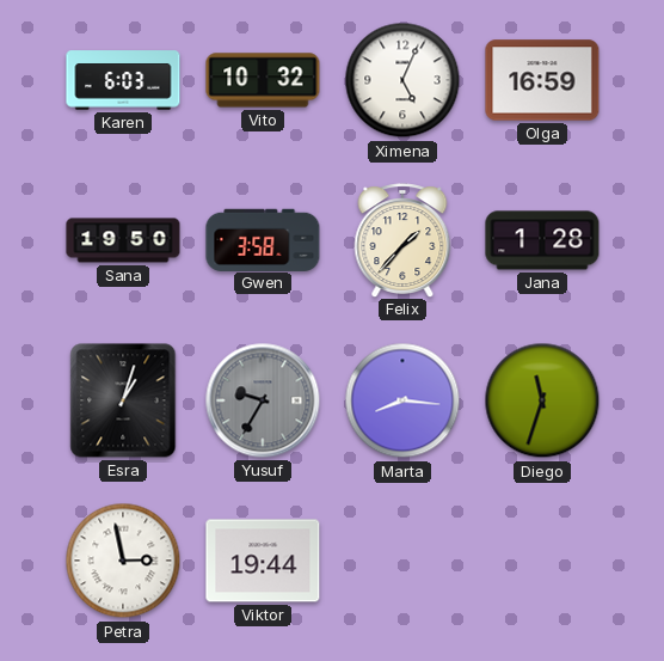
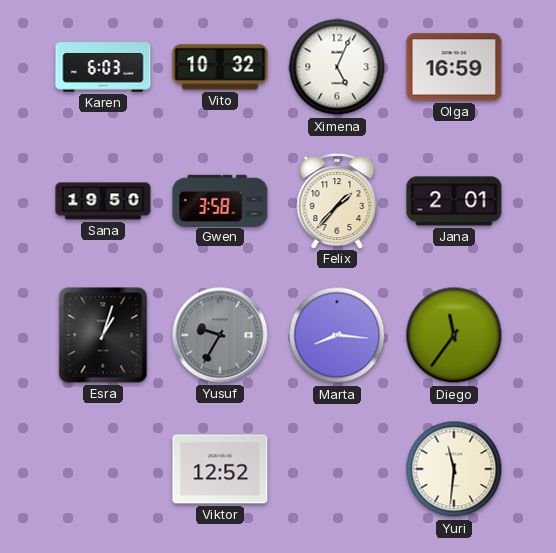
Jana: 1:28 -> 2:01
Diego: 11:33 -> 11:36
Petra: 2:58 -> none
Viktor: 19:44 -> 12:52
Yuri: none -> 11:31
